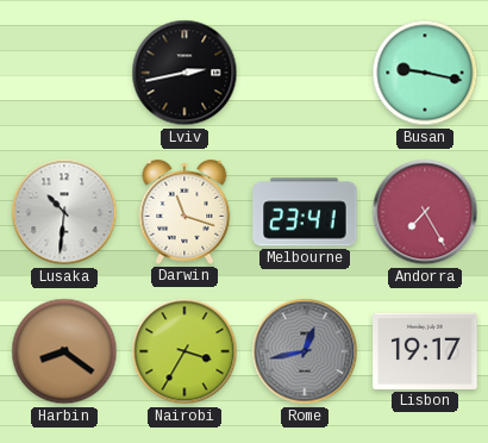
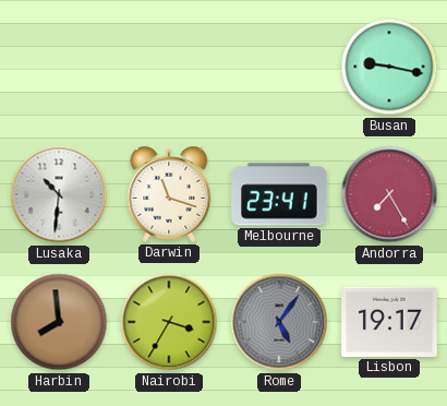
Lviv: 2:43 -> none
Harbin: 8:21 -> 7:59
Rome: 12:43 -> 5:06
